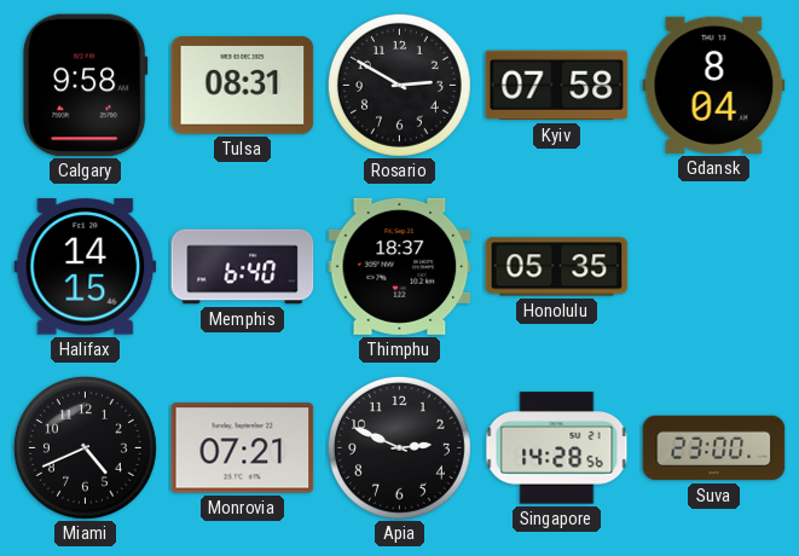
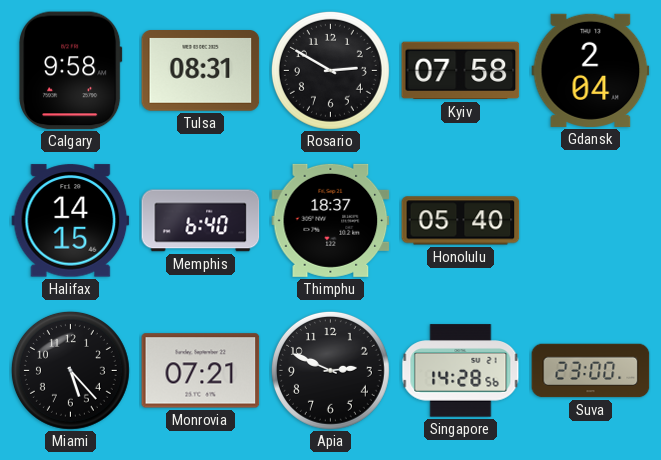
Gdansk: 8:04 -> 2:04
Honolulu: 05:35 -> 05:40
Miami: 4:41 -> 5:23
